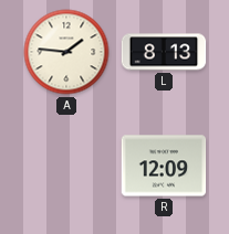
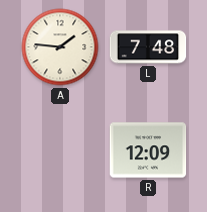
L: 8:13 -> 7:48
